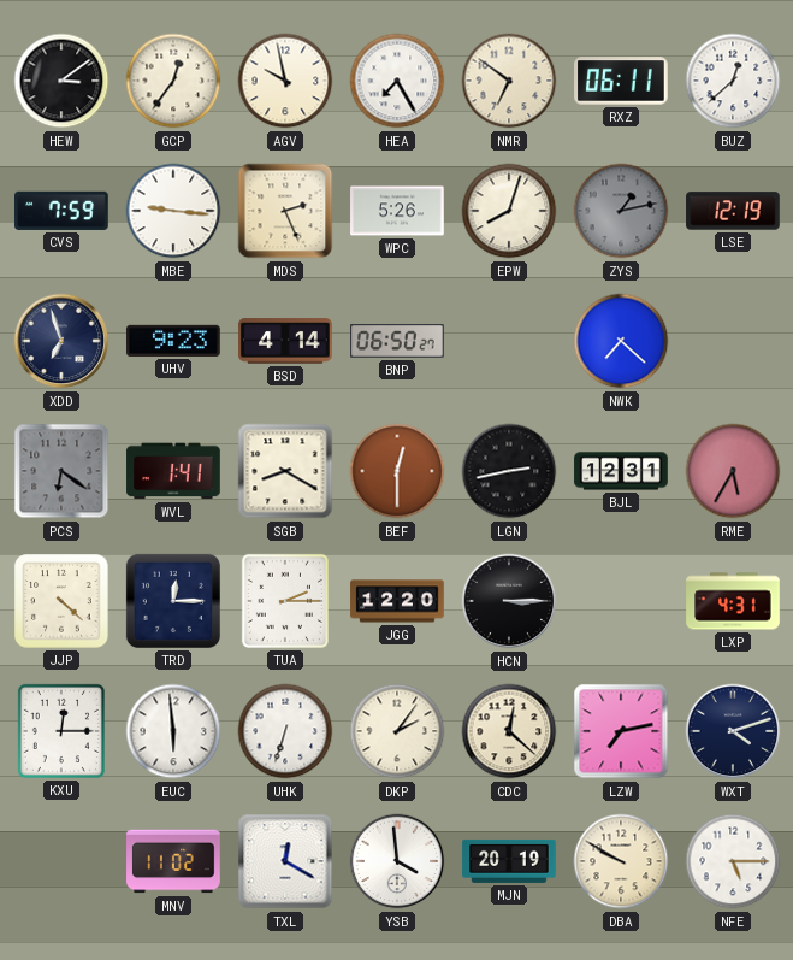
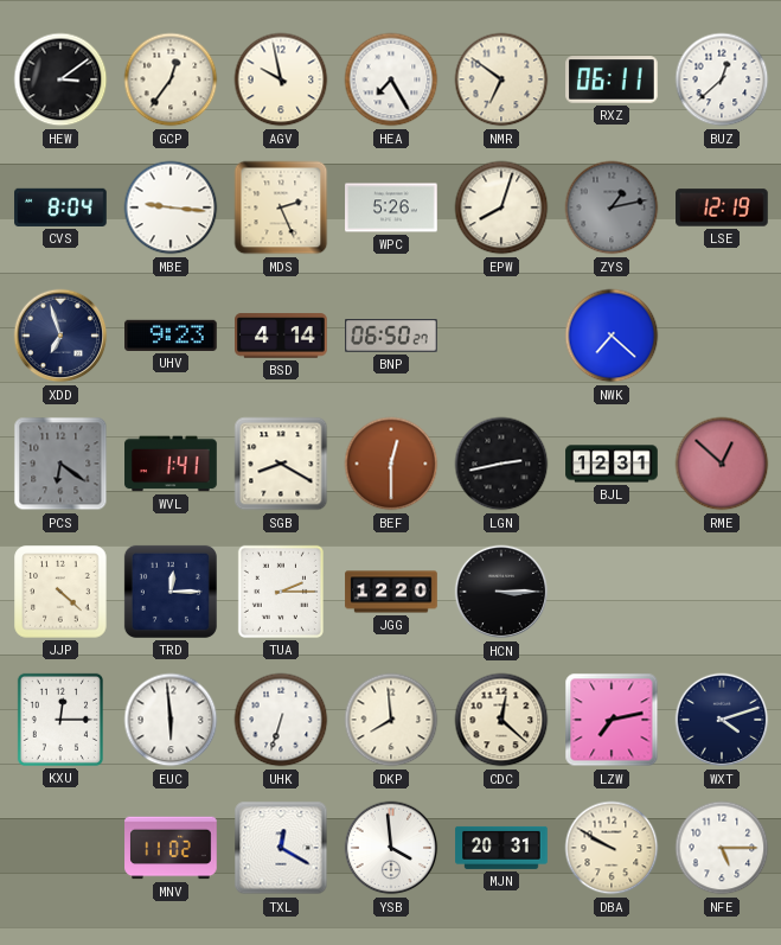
CVS: 7:59 -> 8:04
RME: 5:35 -> 12:52
LXP: 4:31 -> none
DKP: 2:06 -> 7:59
MJN: 20:19 -> 20:31
